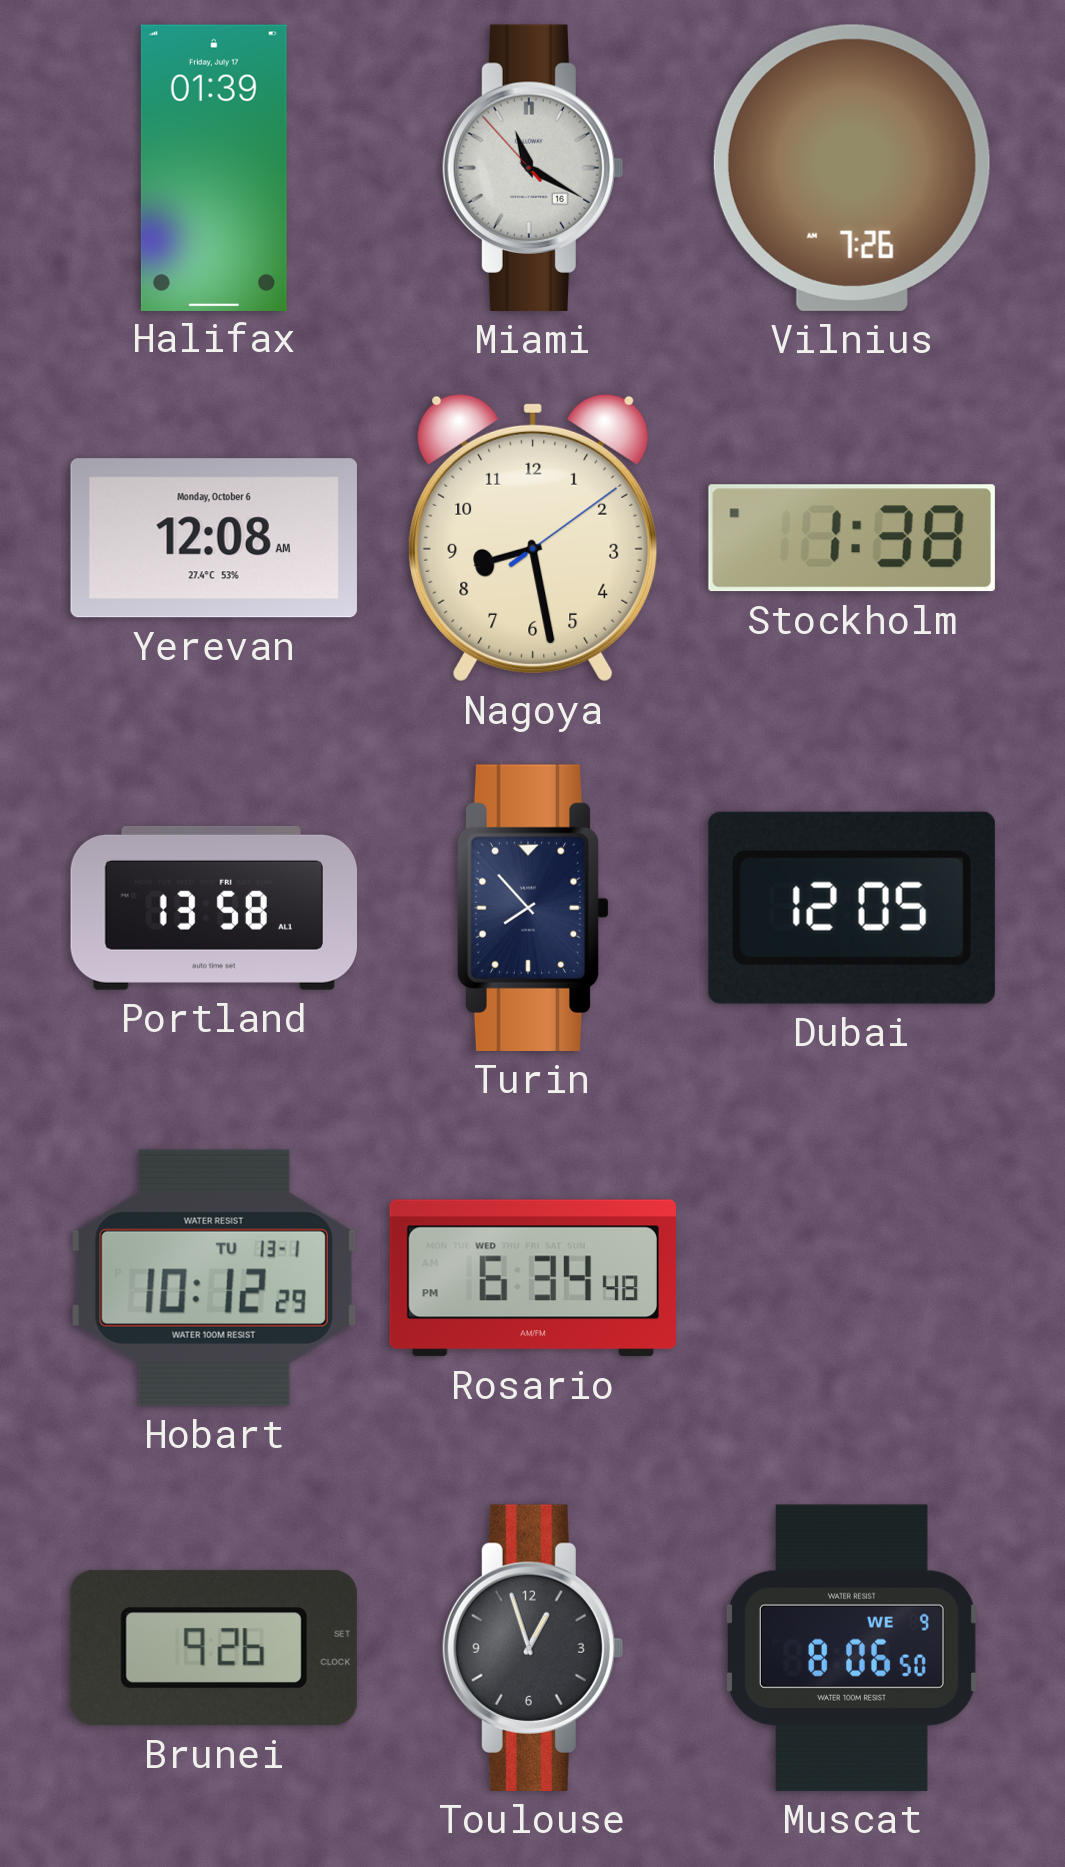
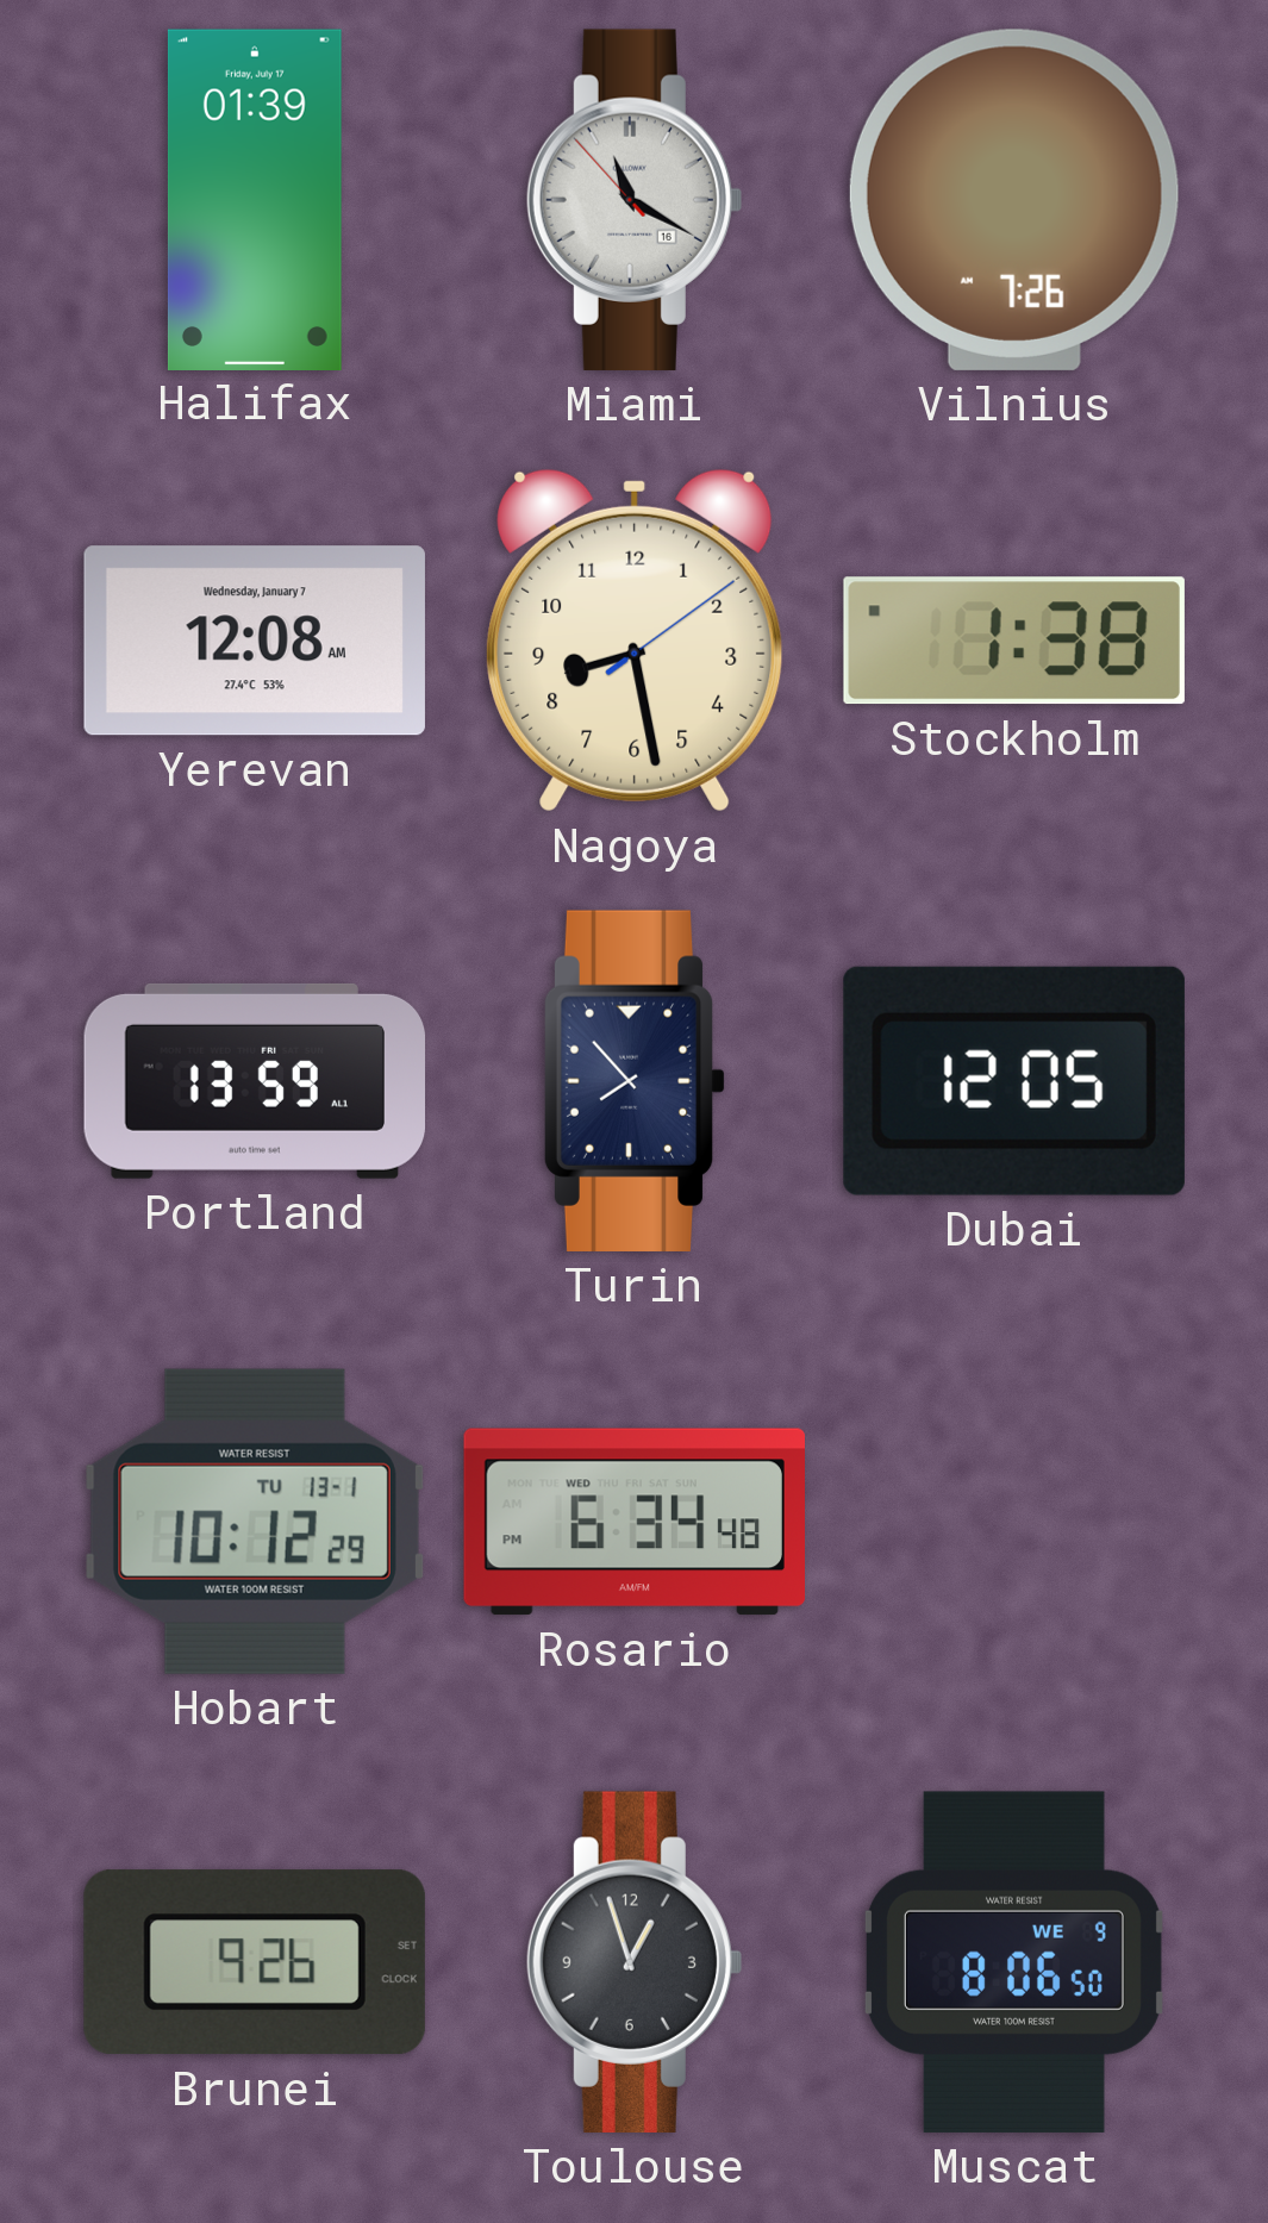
Yerevan date: Monday, October 6 -> Wednesday, January 7
Portland: 13:58 -> 13:59
